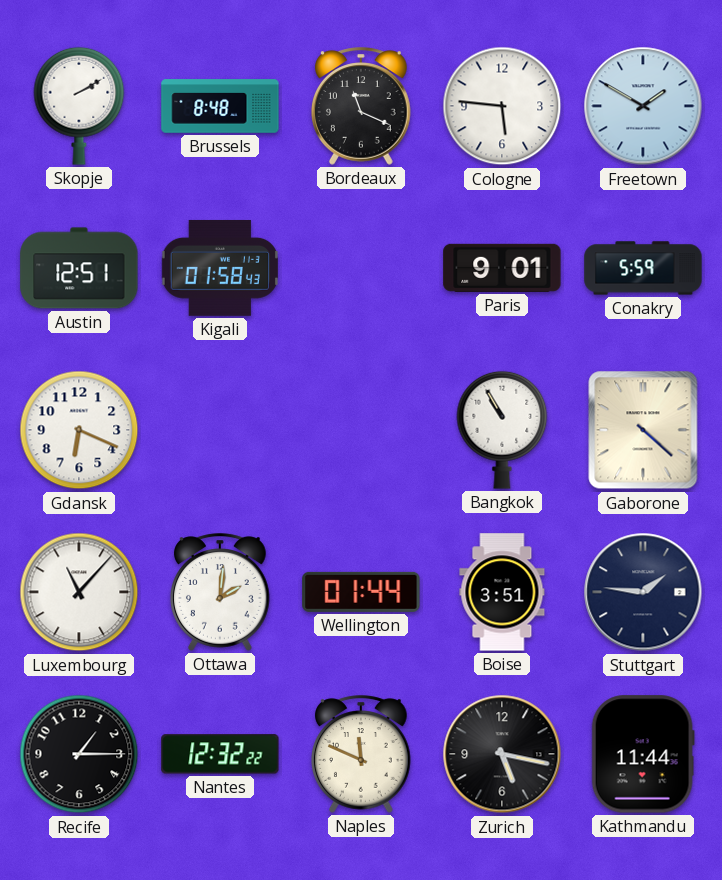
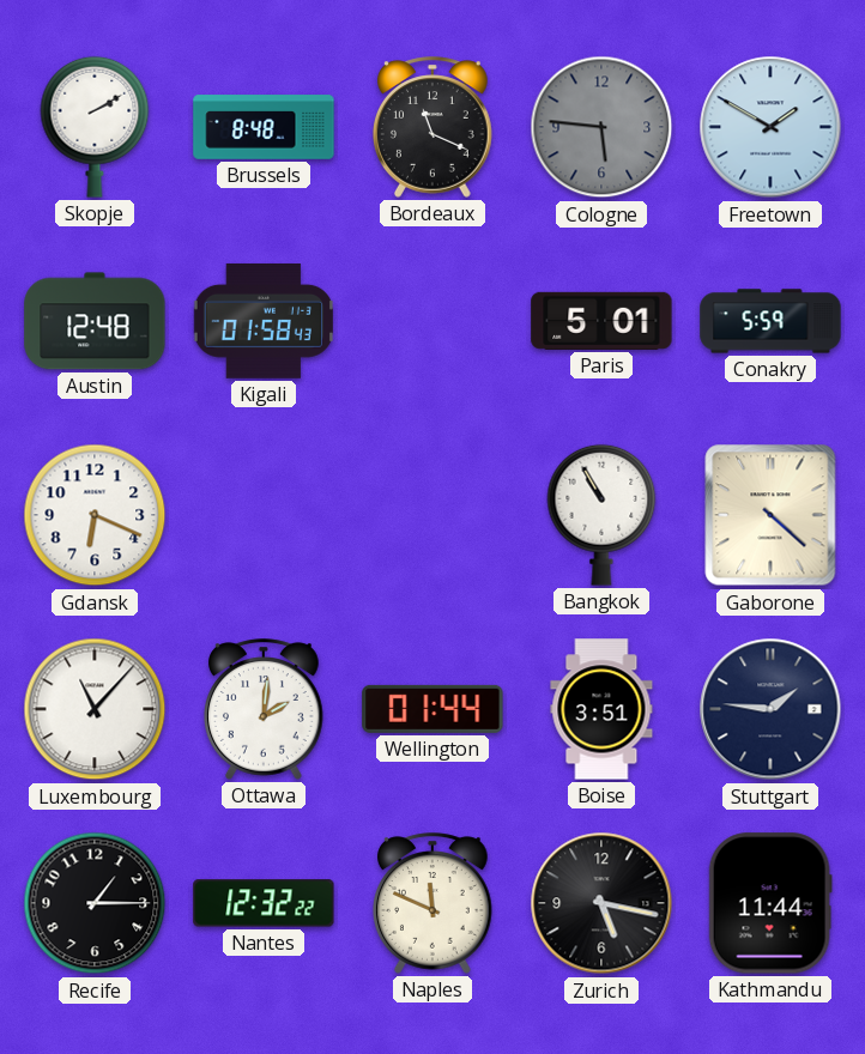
Cologne dial: white -> grey
Austin: 12:51 -> 12:48
Paris: 9:01 -> 5:01
